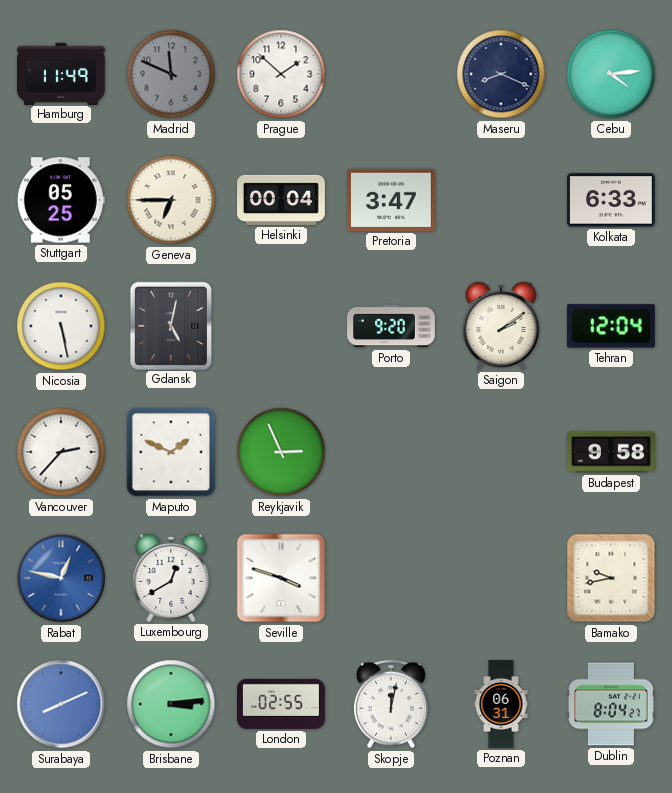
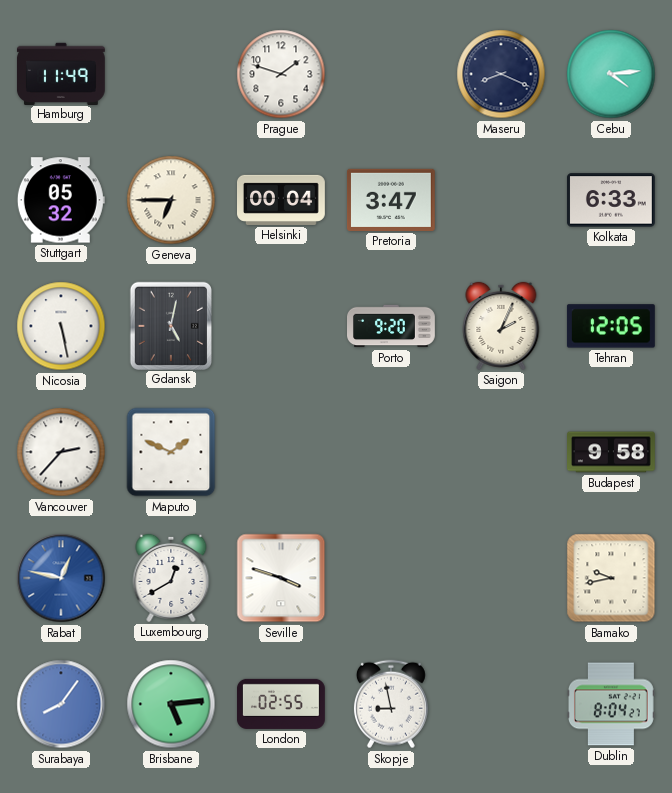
Madrid: 11:49 -> none
Prague: 1:52 -> 1:48
Stuttgart: 05:25 -> 05:32
Saigon: 2:09 -> 2:04
Tehran: 12:04 -> 12:05
Reykjavik: 2:56 -> none
Surabaya: 8:11 -> 8:06
Brisbane: 3:14 -> 5:14
Skopje: 12:02 -> 8:58
Poznan: 06:31 -> none
